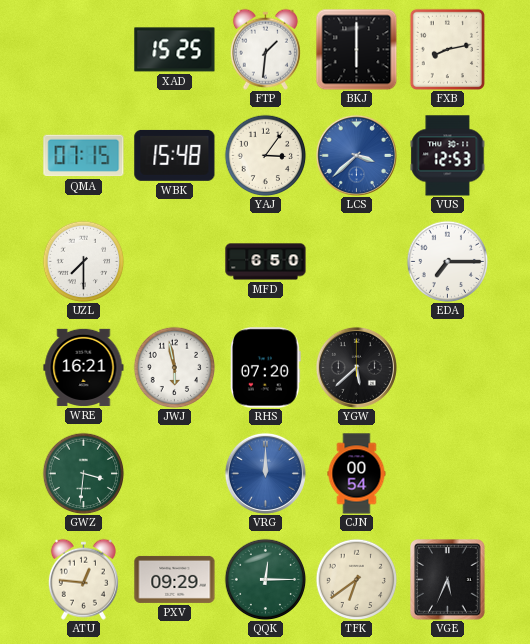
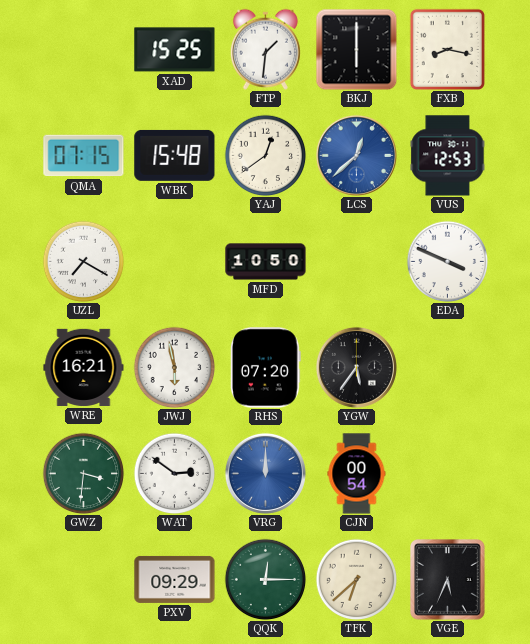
FXB: 8:13 -> 8:17
YAJ: 3:06 -> 12:39
LCS: 3:38 -> 12:38
UZL: 7:30 -> 7:20
MFD: 6:50 -> 10:50
EDA: 7:15 -> 3:49
YGW: 5:38 -> 5:36
WAT: none -> 2:51
ATU: 12:46 -> none
TFK: 6:39 -> 6:38
